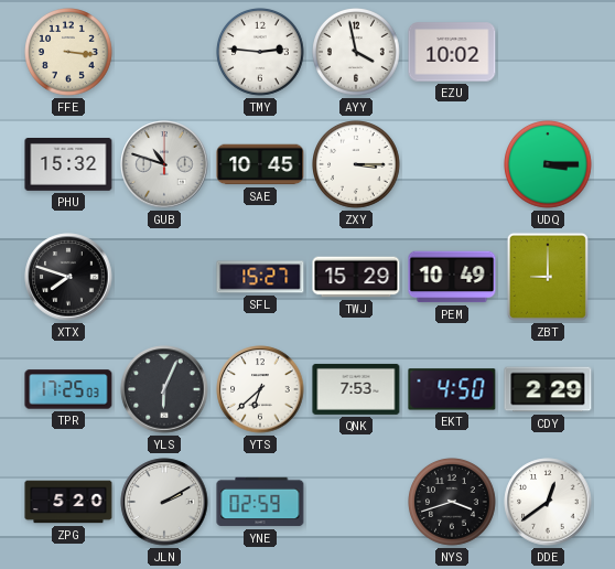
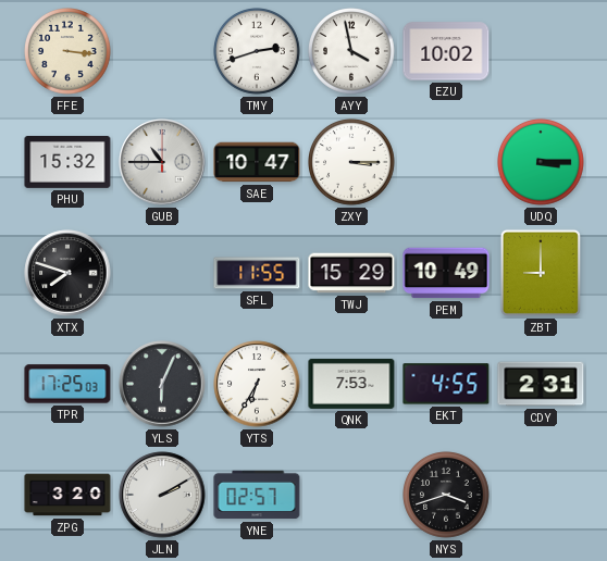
TMY: 2:46 -> 2:42
GUB: 10:48 -> 10:45
SAE: 10:45 -> 10:47
SFL: 15:27 -> 11:55
YTS: 6:38 -> 6:35
EKT: 4:50 -> 4:55
CDY: 2:29 -> 2:31
ZPG: 5:20 -> 3:20
YNE: 02:59 -> 02:57
DDE: 12:39 -> none
